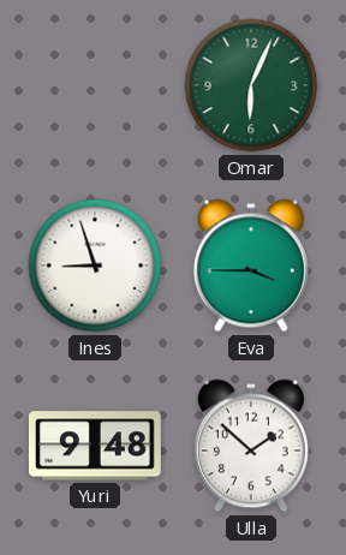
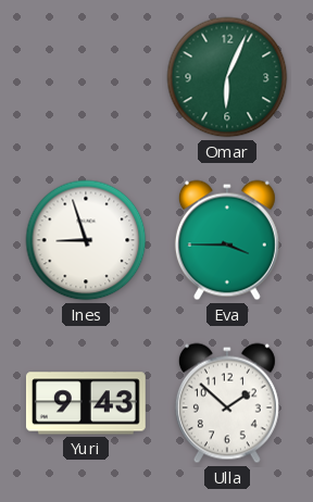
Yuri: 9:48 -> 9:43
